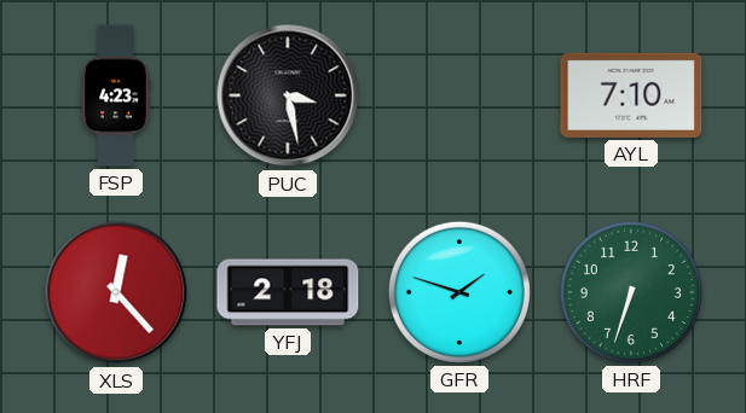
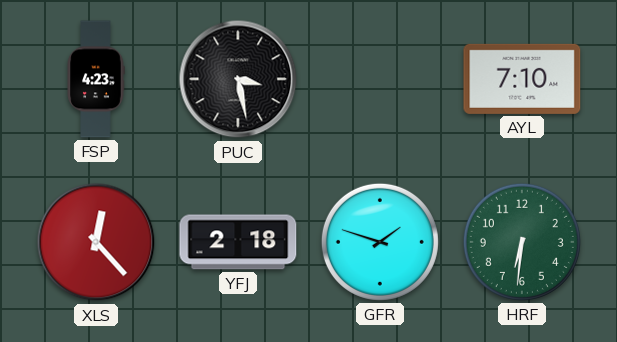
HRF: 6:33 -> 6:31
